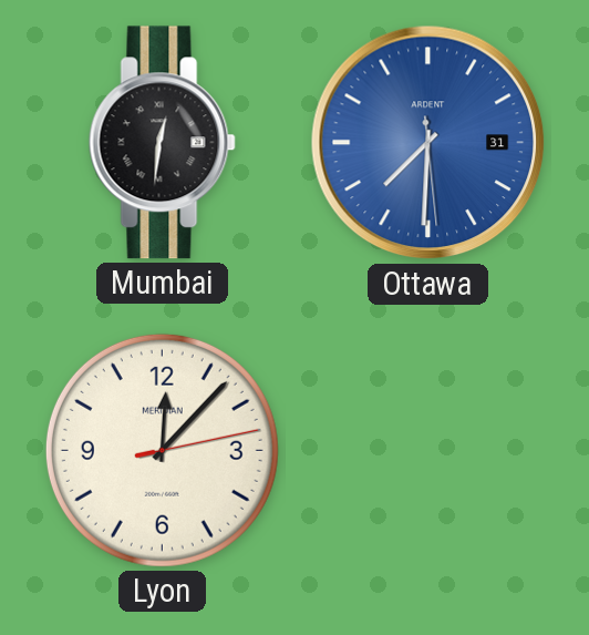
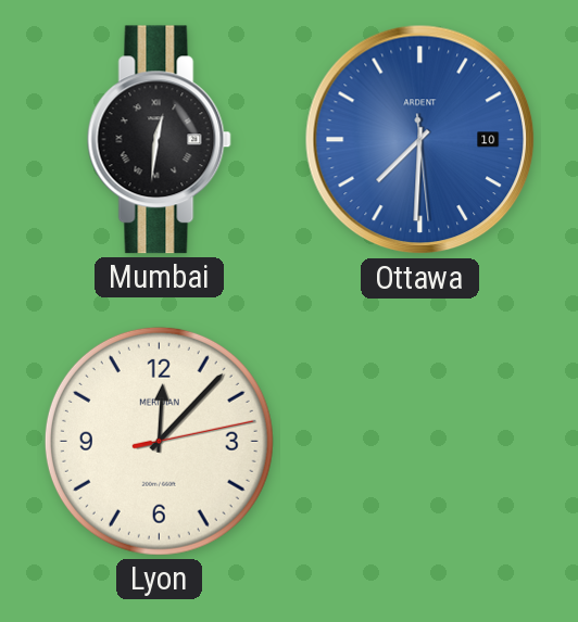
Ottawa date: 31 -> 10
